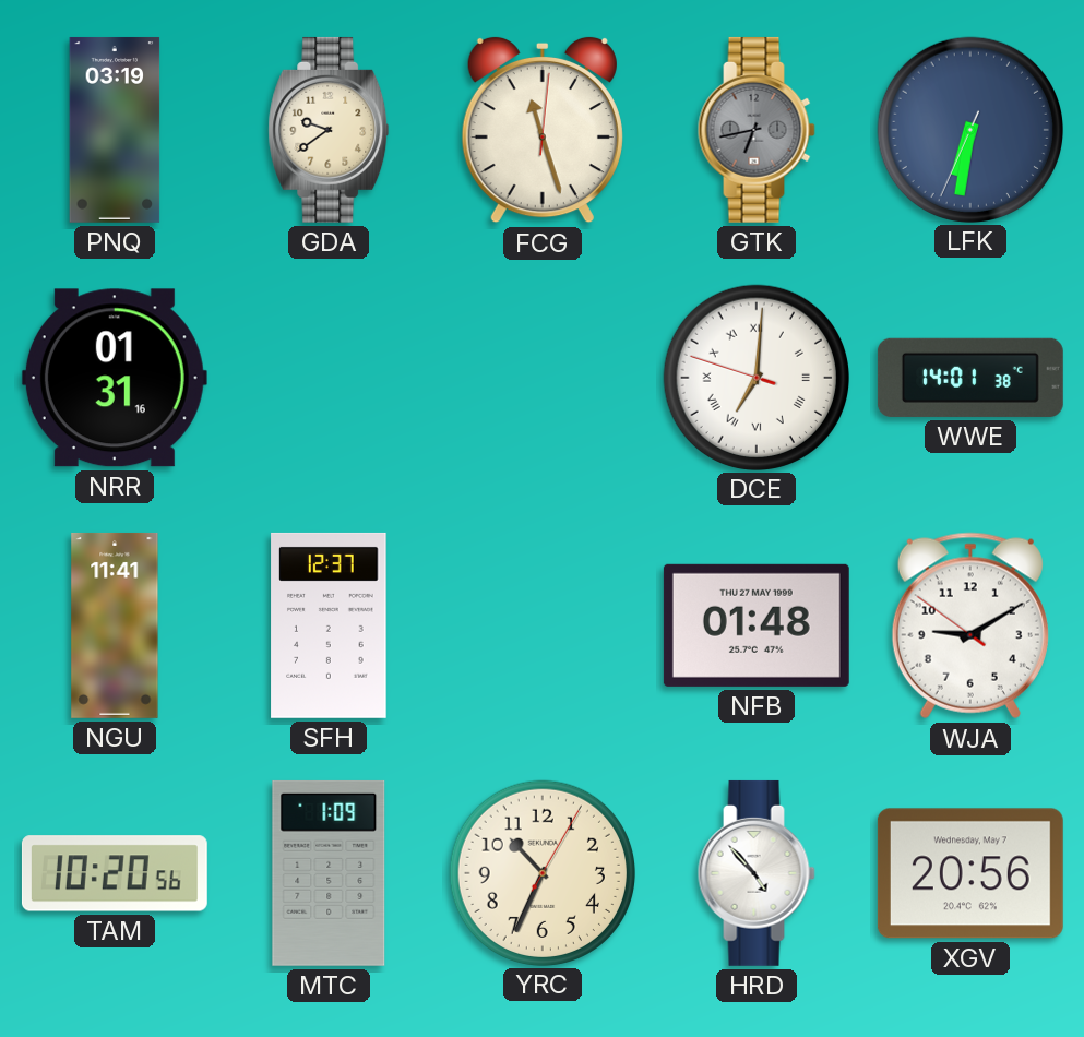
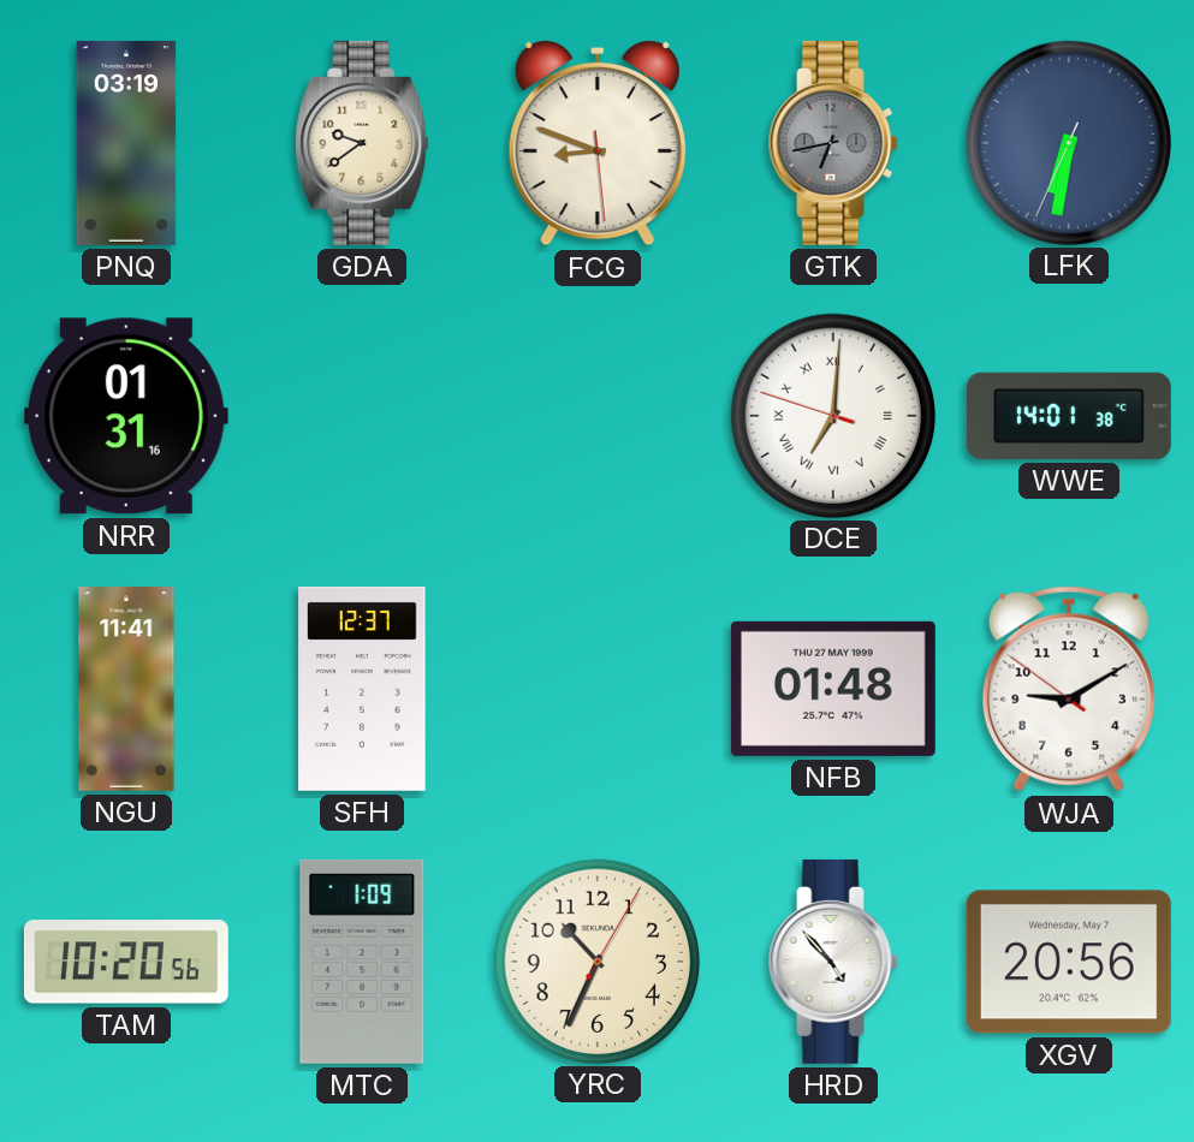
FCG: 11:27 -> 8:48
